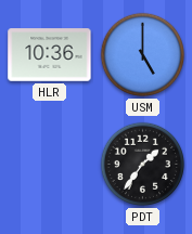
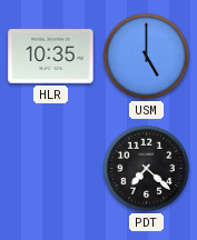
HLR: 10:36 -> 10:35
PDT: 1:36 -> 7:22
